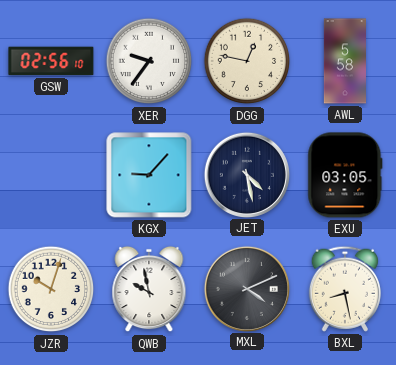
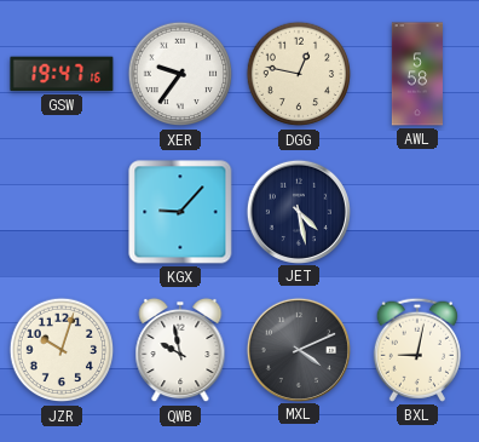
GSW: 02:56 -> 19:47
EXU: 03:05 -> none
BXL: 8:28 -> 9:02
